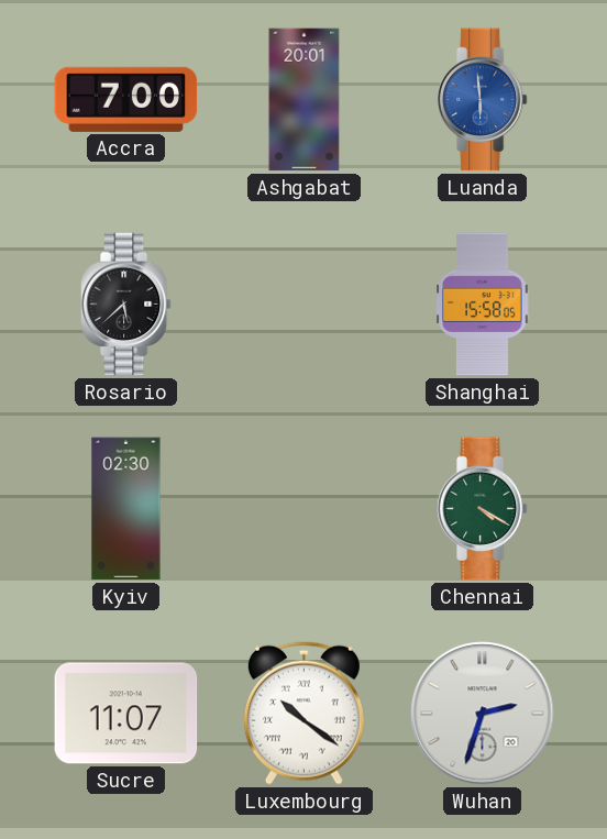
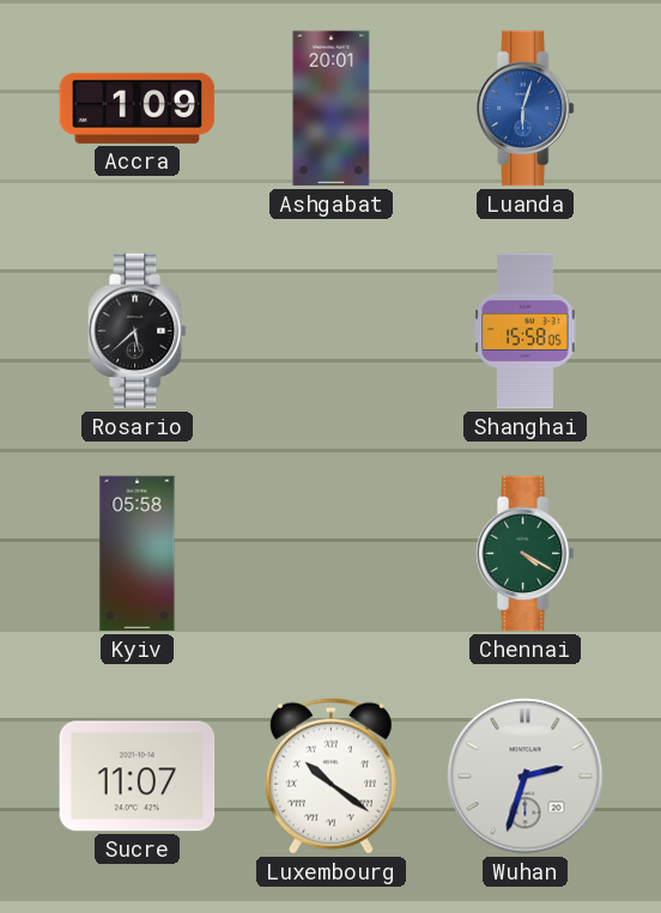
Accra: 7:00 -> 1:09
Luanda: 5:59 -> 6:03
Kyiv: 02:30 -> 05:58
